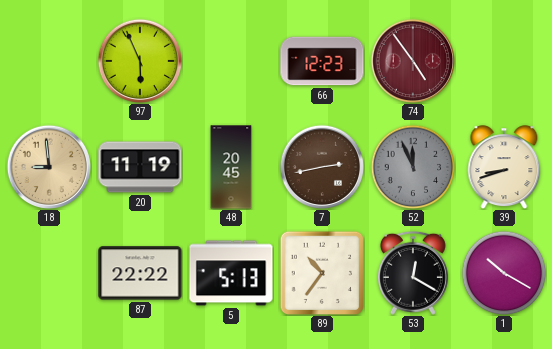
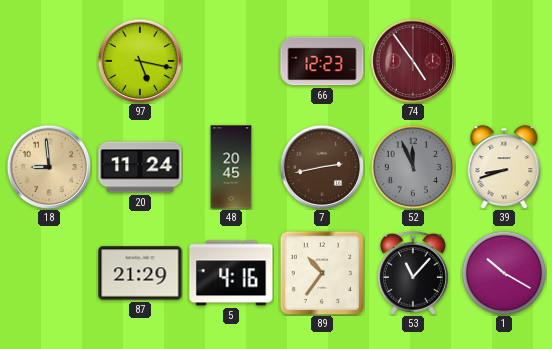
97: 5:56 -> 5:17
20: 11:19 -> 11:24
87: 22:22 -> 21:29
5: 5:13 -> 4:16
53: 12:20 -> 11:07
